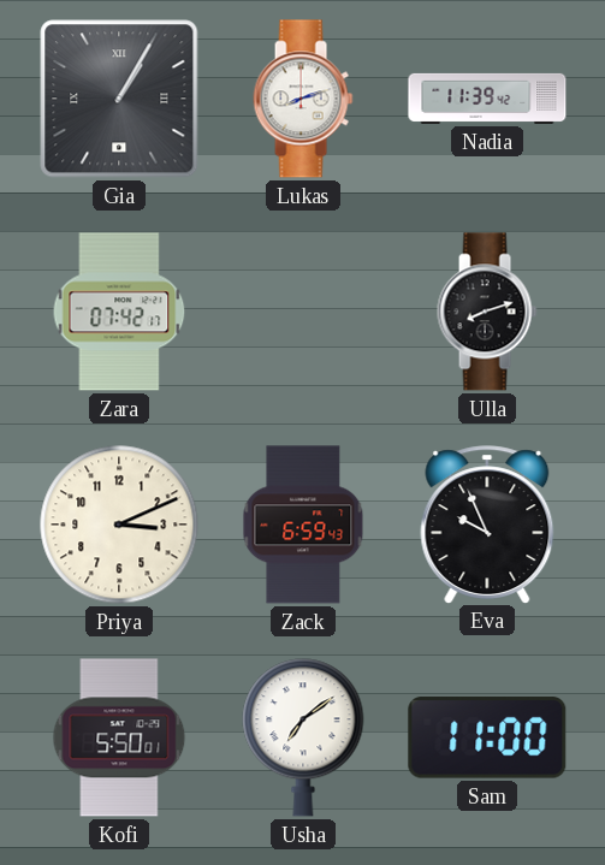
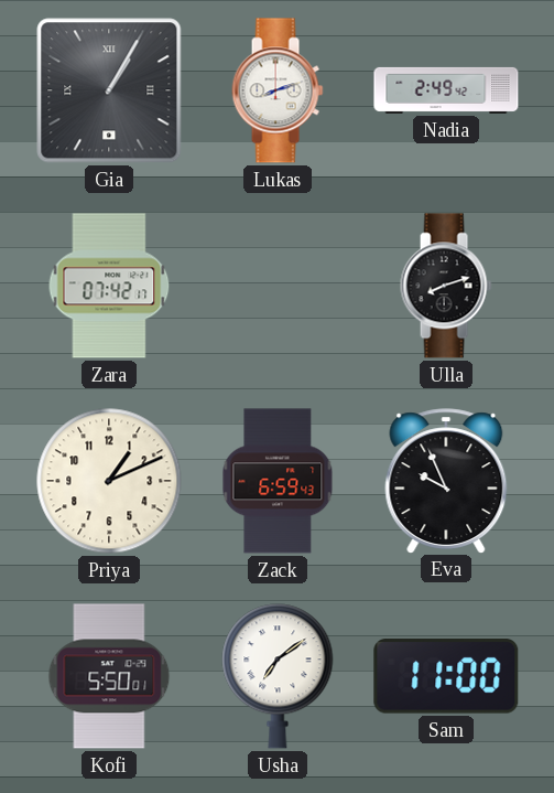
Nadia: 11:39 -> 2:49
Priya: 3:11 -> 1:11
